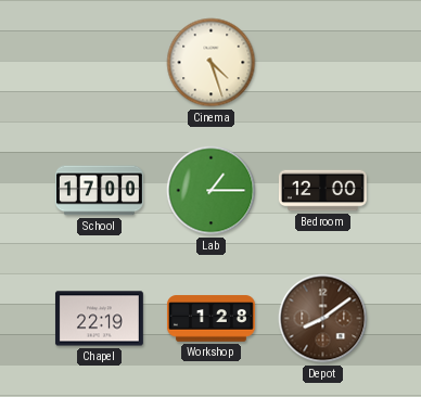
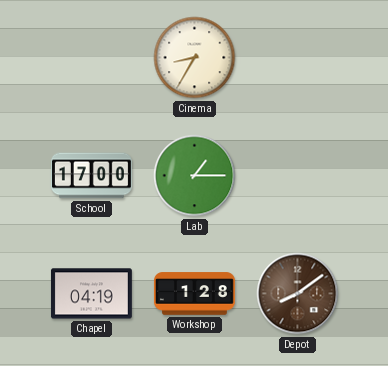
Cinema: 4:27 -> 8:35
Bedroom: 12:00 -> none
Chapel: 22:19 -> 04:19
